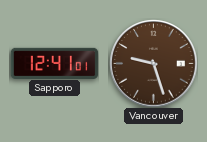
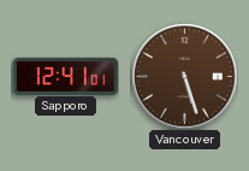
Vancouver: 9:27 -> 5:27
